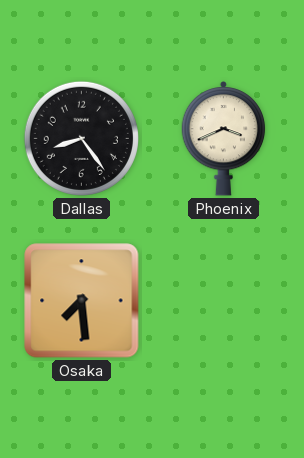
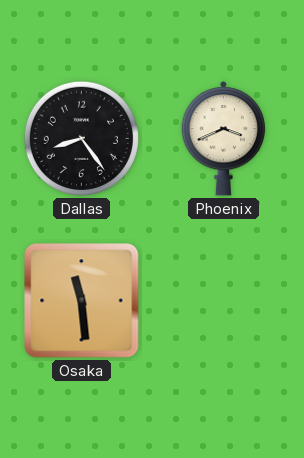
Osaka: 7:29 -> 11:29
